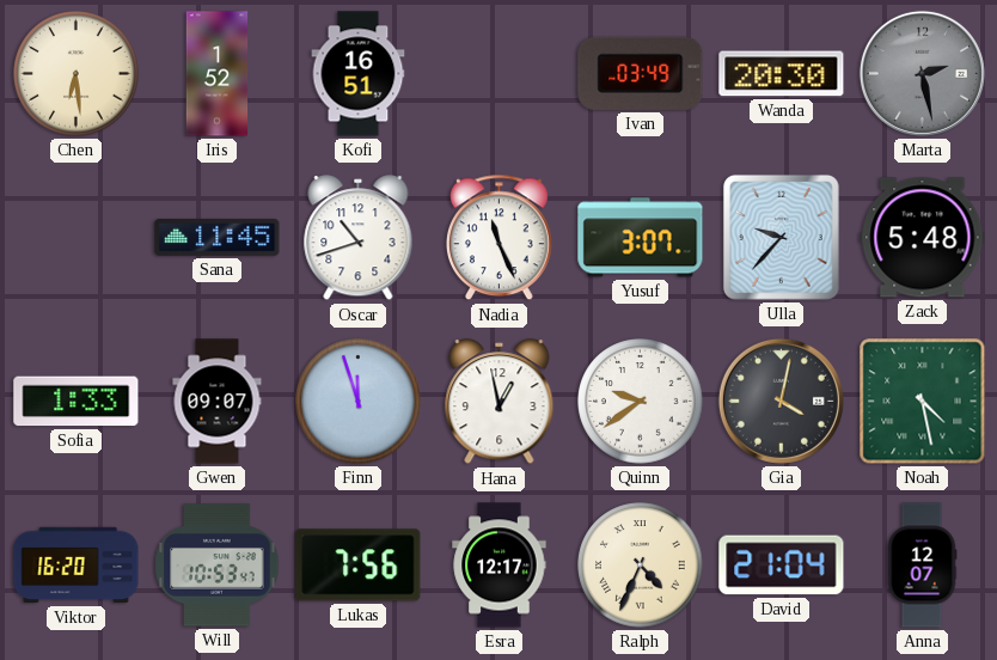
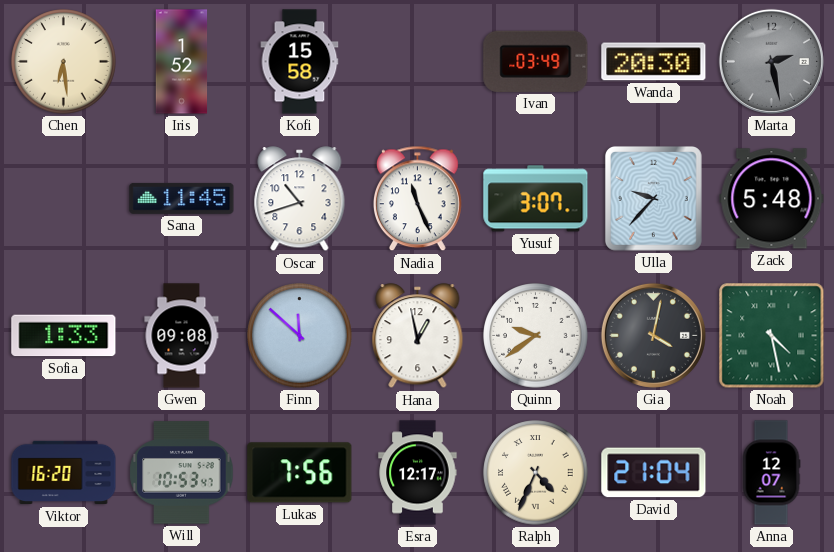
Kofi: 16:51 -> 15:58
Gwen: 09:07 -> 09:08
Finn: 11:57 -> 11:52
